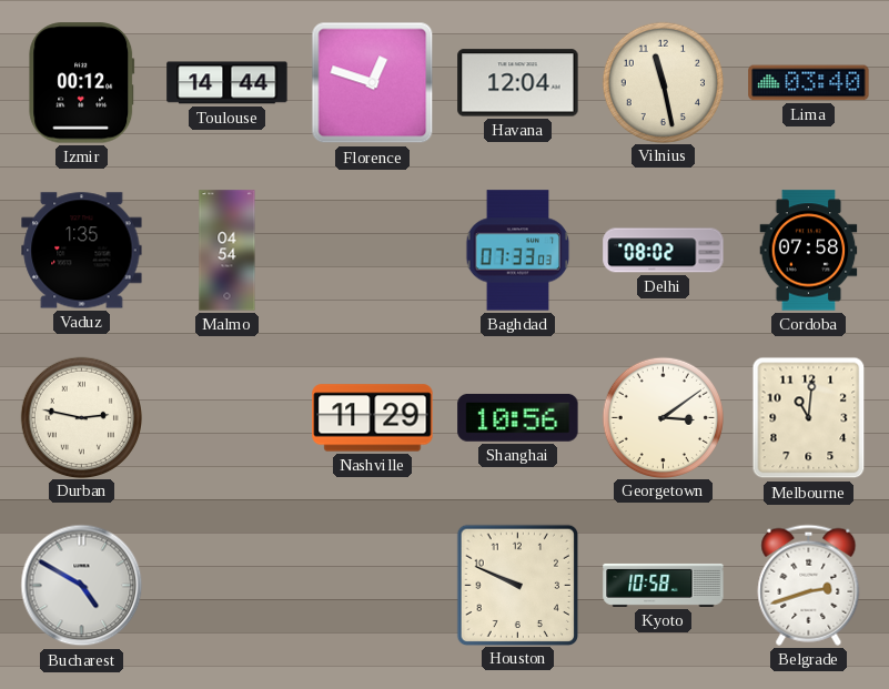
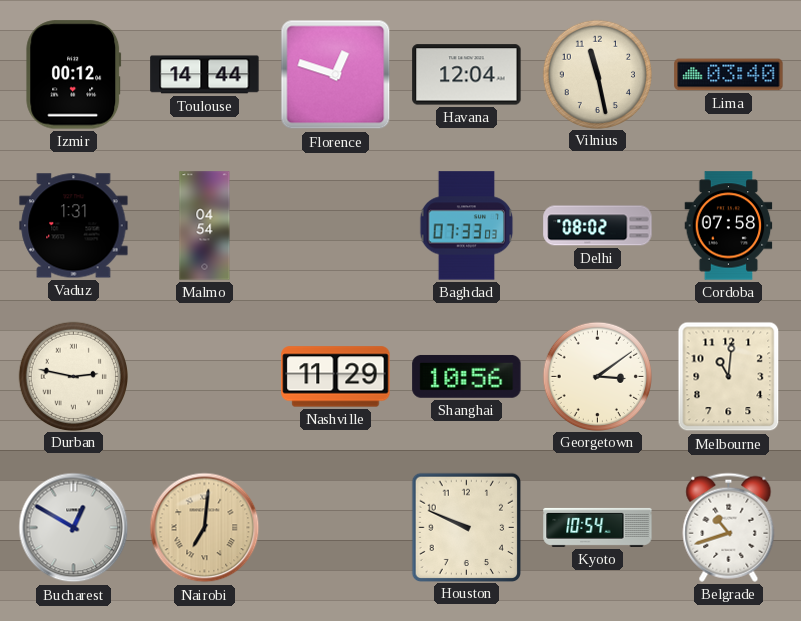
Vaduz: 1:35 -> 1:31
Bucharest: 4:50 -> 12:50
Nairobi: none -> 7:01
Kyoto: 10:58 -> 10:54
Belgrade: 2:42 -> 10:42
